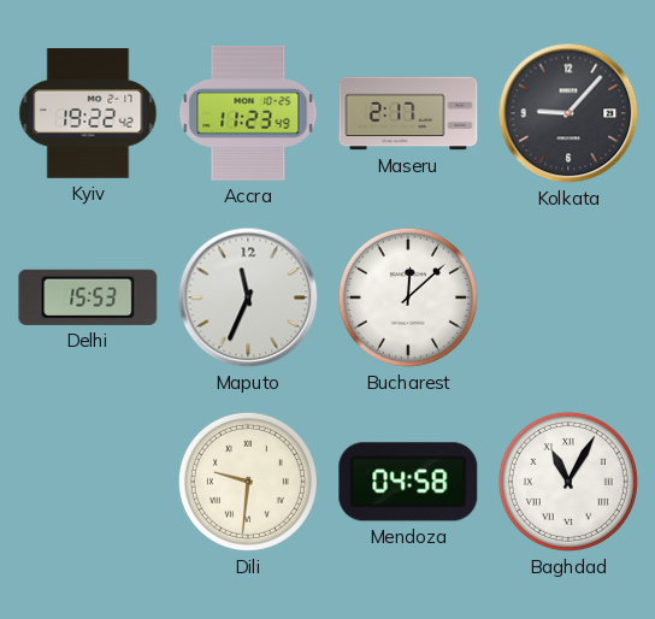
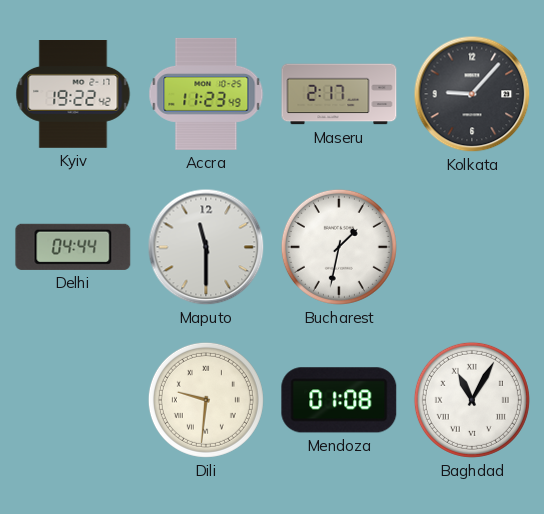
Delhi: 15:53 -> 04:44
Maputo: 11:34 -> 11:30
Bucharest: 12:08 -> 1:32
Mendoza: 04:58 -> 01:08
